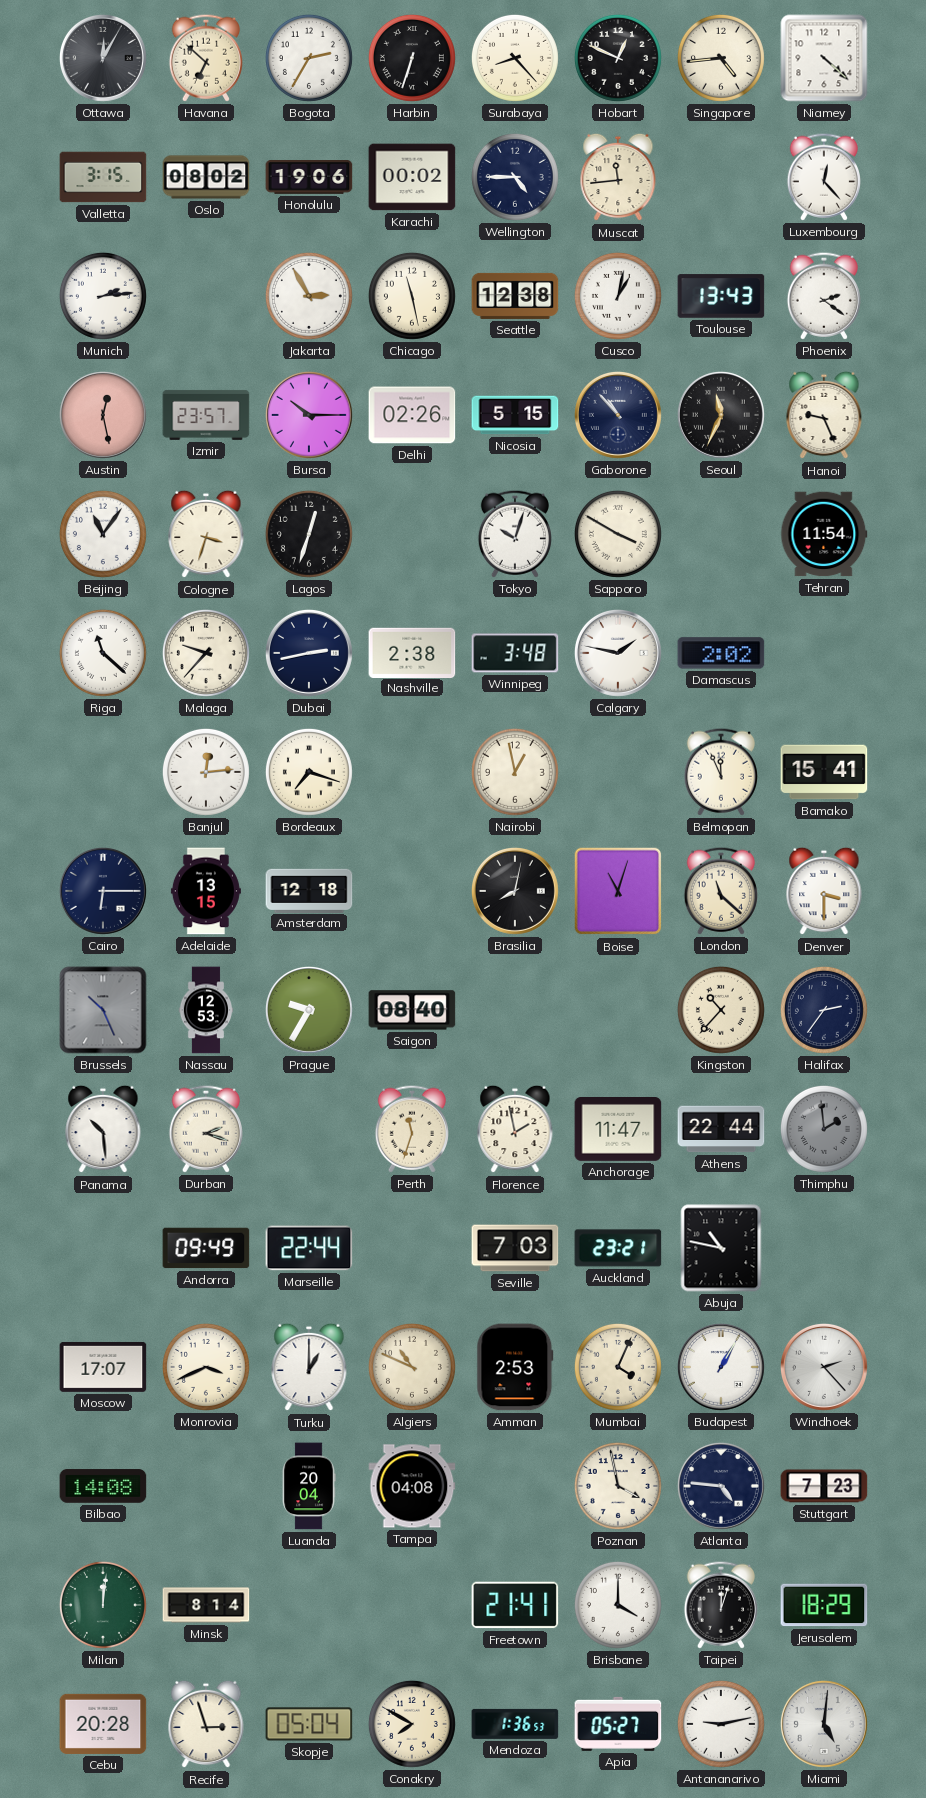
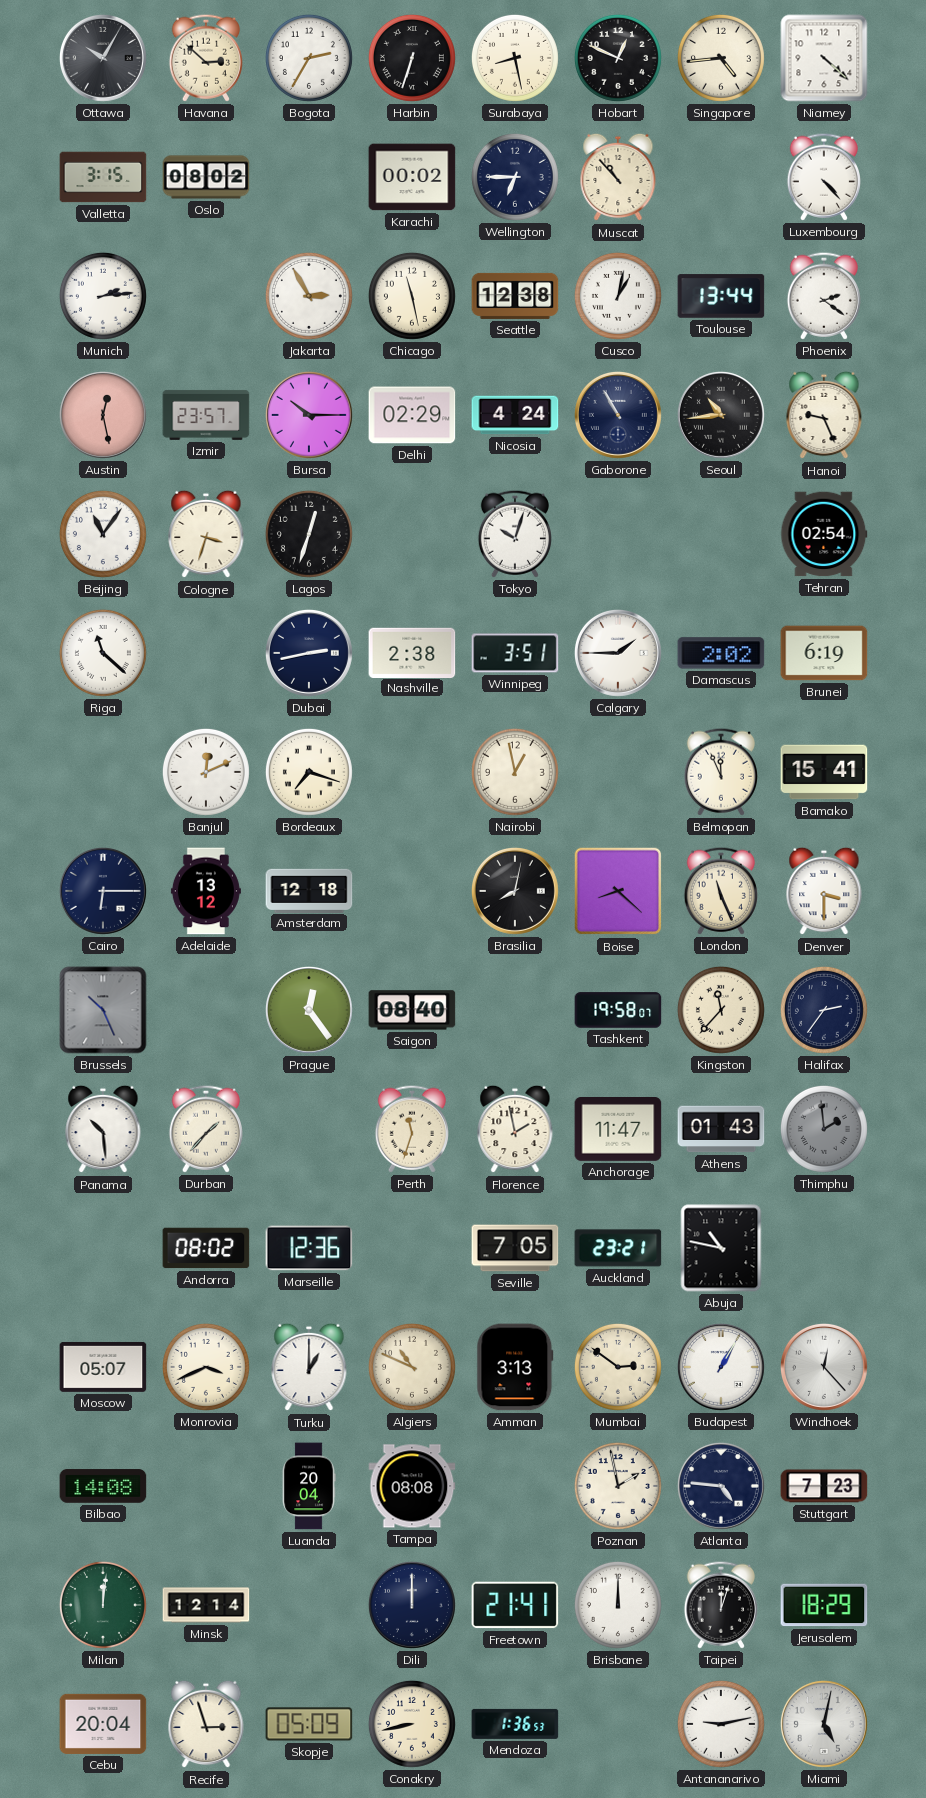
Ottawa: 12:05 -> 10:05
Havana: 6:52 -> 2:52
Surabaya: 8:23 -> 8:28
Honolulu: 19:06 -> none
Wellington: 4:45 -> 6:45
Muscat: 11:44 -> 10:53
Luxembourg: 12:23 -> 4:23
Toulouse: 13:43 -> 13:44
Delhi: 02:26 -> 02:29
Nicosia: 5:15 -> 4:24
Gaborone: 10:53 -> 10:55
Seoul: 11:34 -> 10:44
Sapporo: 3:50 -> none
Tehran: 11:54 -> 02:54
Malaga: 9:37 -> none
Winnipeg: 3:48 -> 3:51
Calgary: 1:47 -> 1:45
Brunei: none -> 6:19
Banjul: 12:14 -> 12:11
Adelaide: 13:15 -> 13:12
Boise: 11:03 -> 8:22
London: 11:22 -> 11:26
Nassau: 12:53 -> none
Prague: 9:35 -> 12:24
Tashkent: none -> 19:58
Kingston: 10:37 -> 11:37
Durban: 2:18 -> 1:37
Athens: 22:44 -> 01:43
Andorra: 09:49 -> 08:02
Marseille: 22:44 -> 12:36
Seville: 7:03 -> 7:05
Moscow: 17:07 -> 05:07
Amman: 2:53 -> 3:13
Mumbai: 4:04 -> 2:51
Windhoek: 2:23 -> 12:23
Tampa: 04:08 -> 08:08
Poznan: 3:58 -> 1:58
Minsk: 8:14 -> 12:14
Dili: none -> 12:00
Brisbane: 4:00 -> 12:00
Cebu: 20:28 -> 20:04
Skopje: 05:04 -> 05:09
Conakry: 7:50 -> 8:43
Apia: 05:27 -> none
Miami: 5:01 -> 5:02
